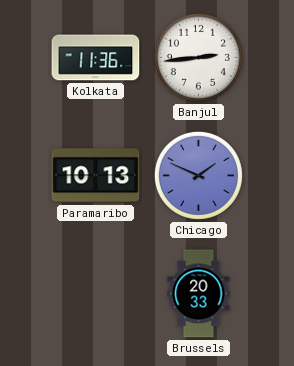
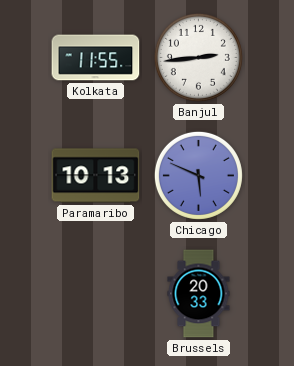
Kolkata: 11:36 -> 11:55
Chicago: 1:49 -> 5:49
